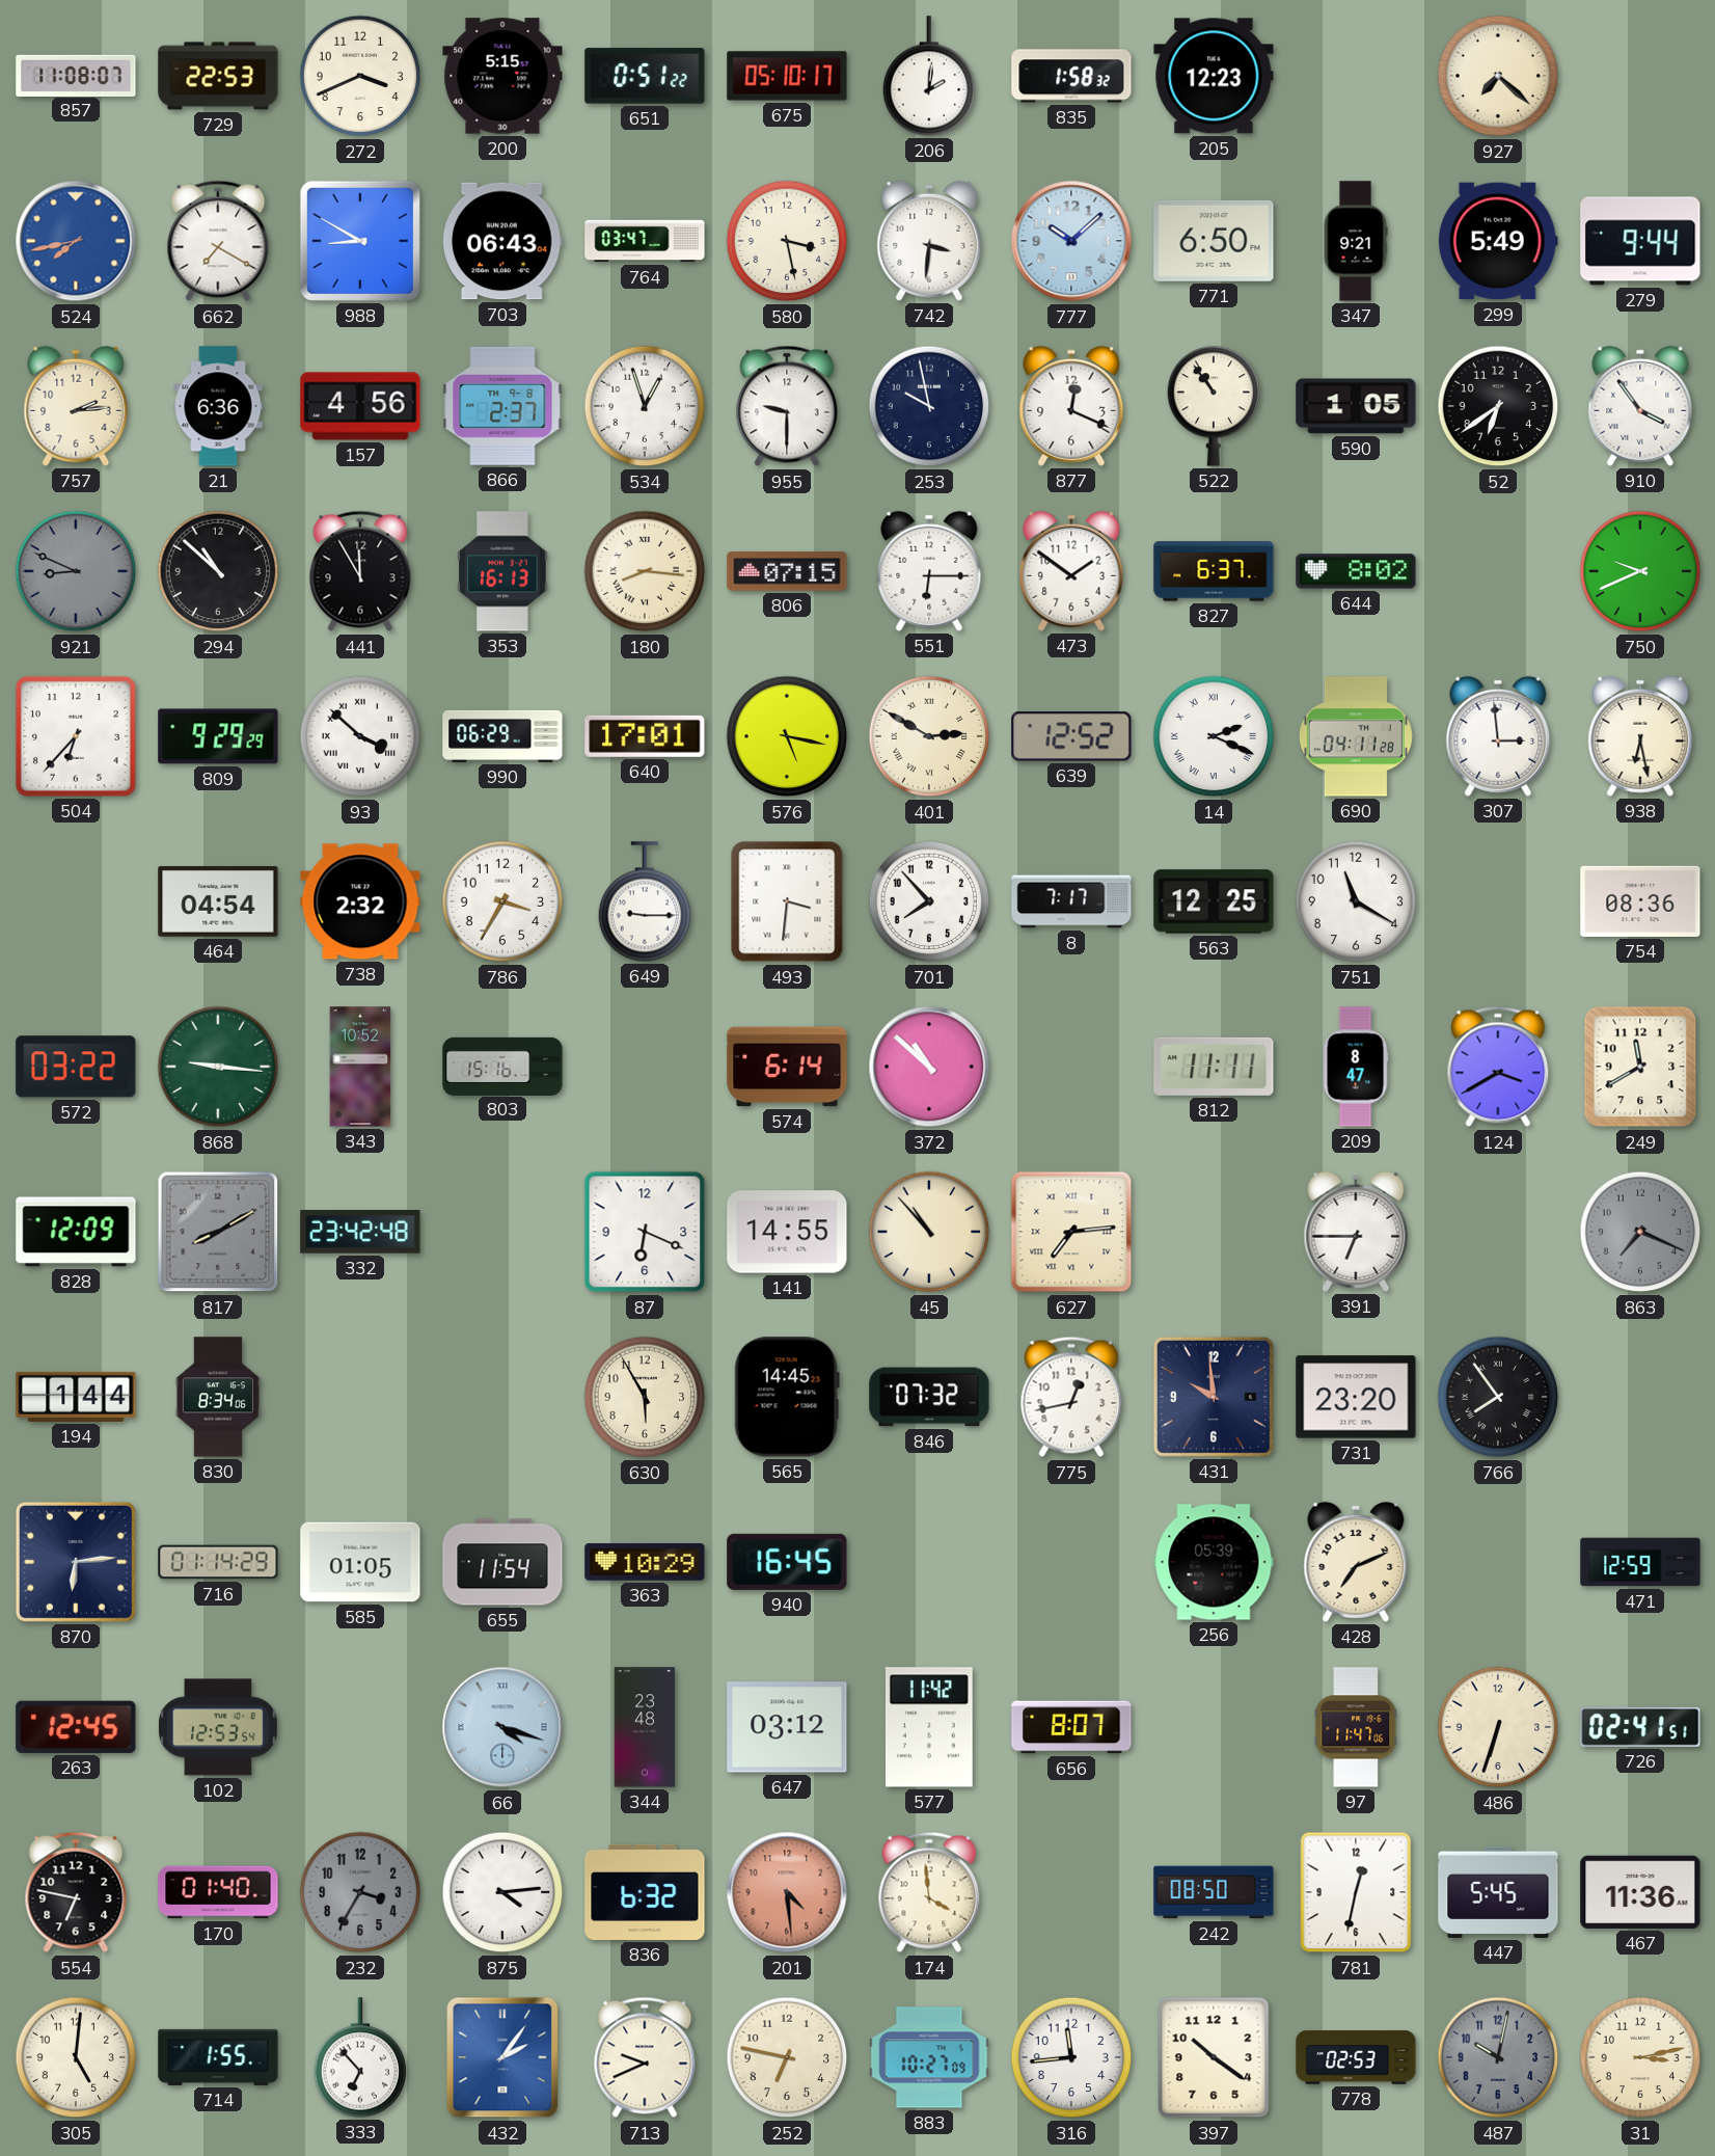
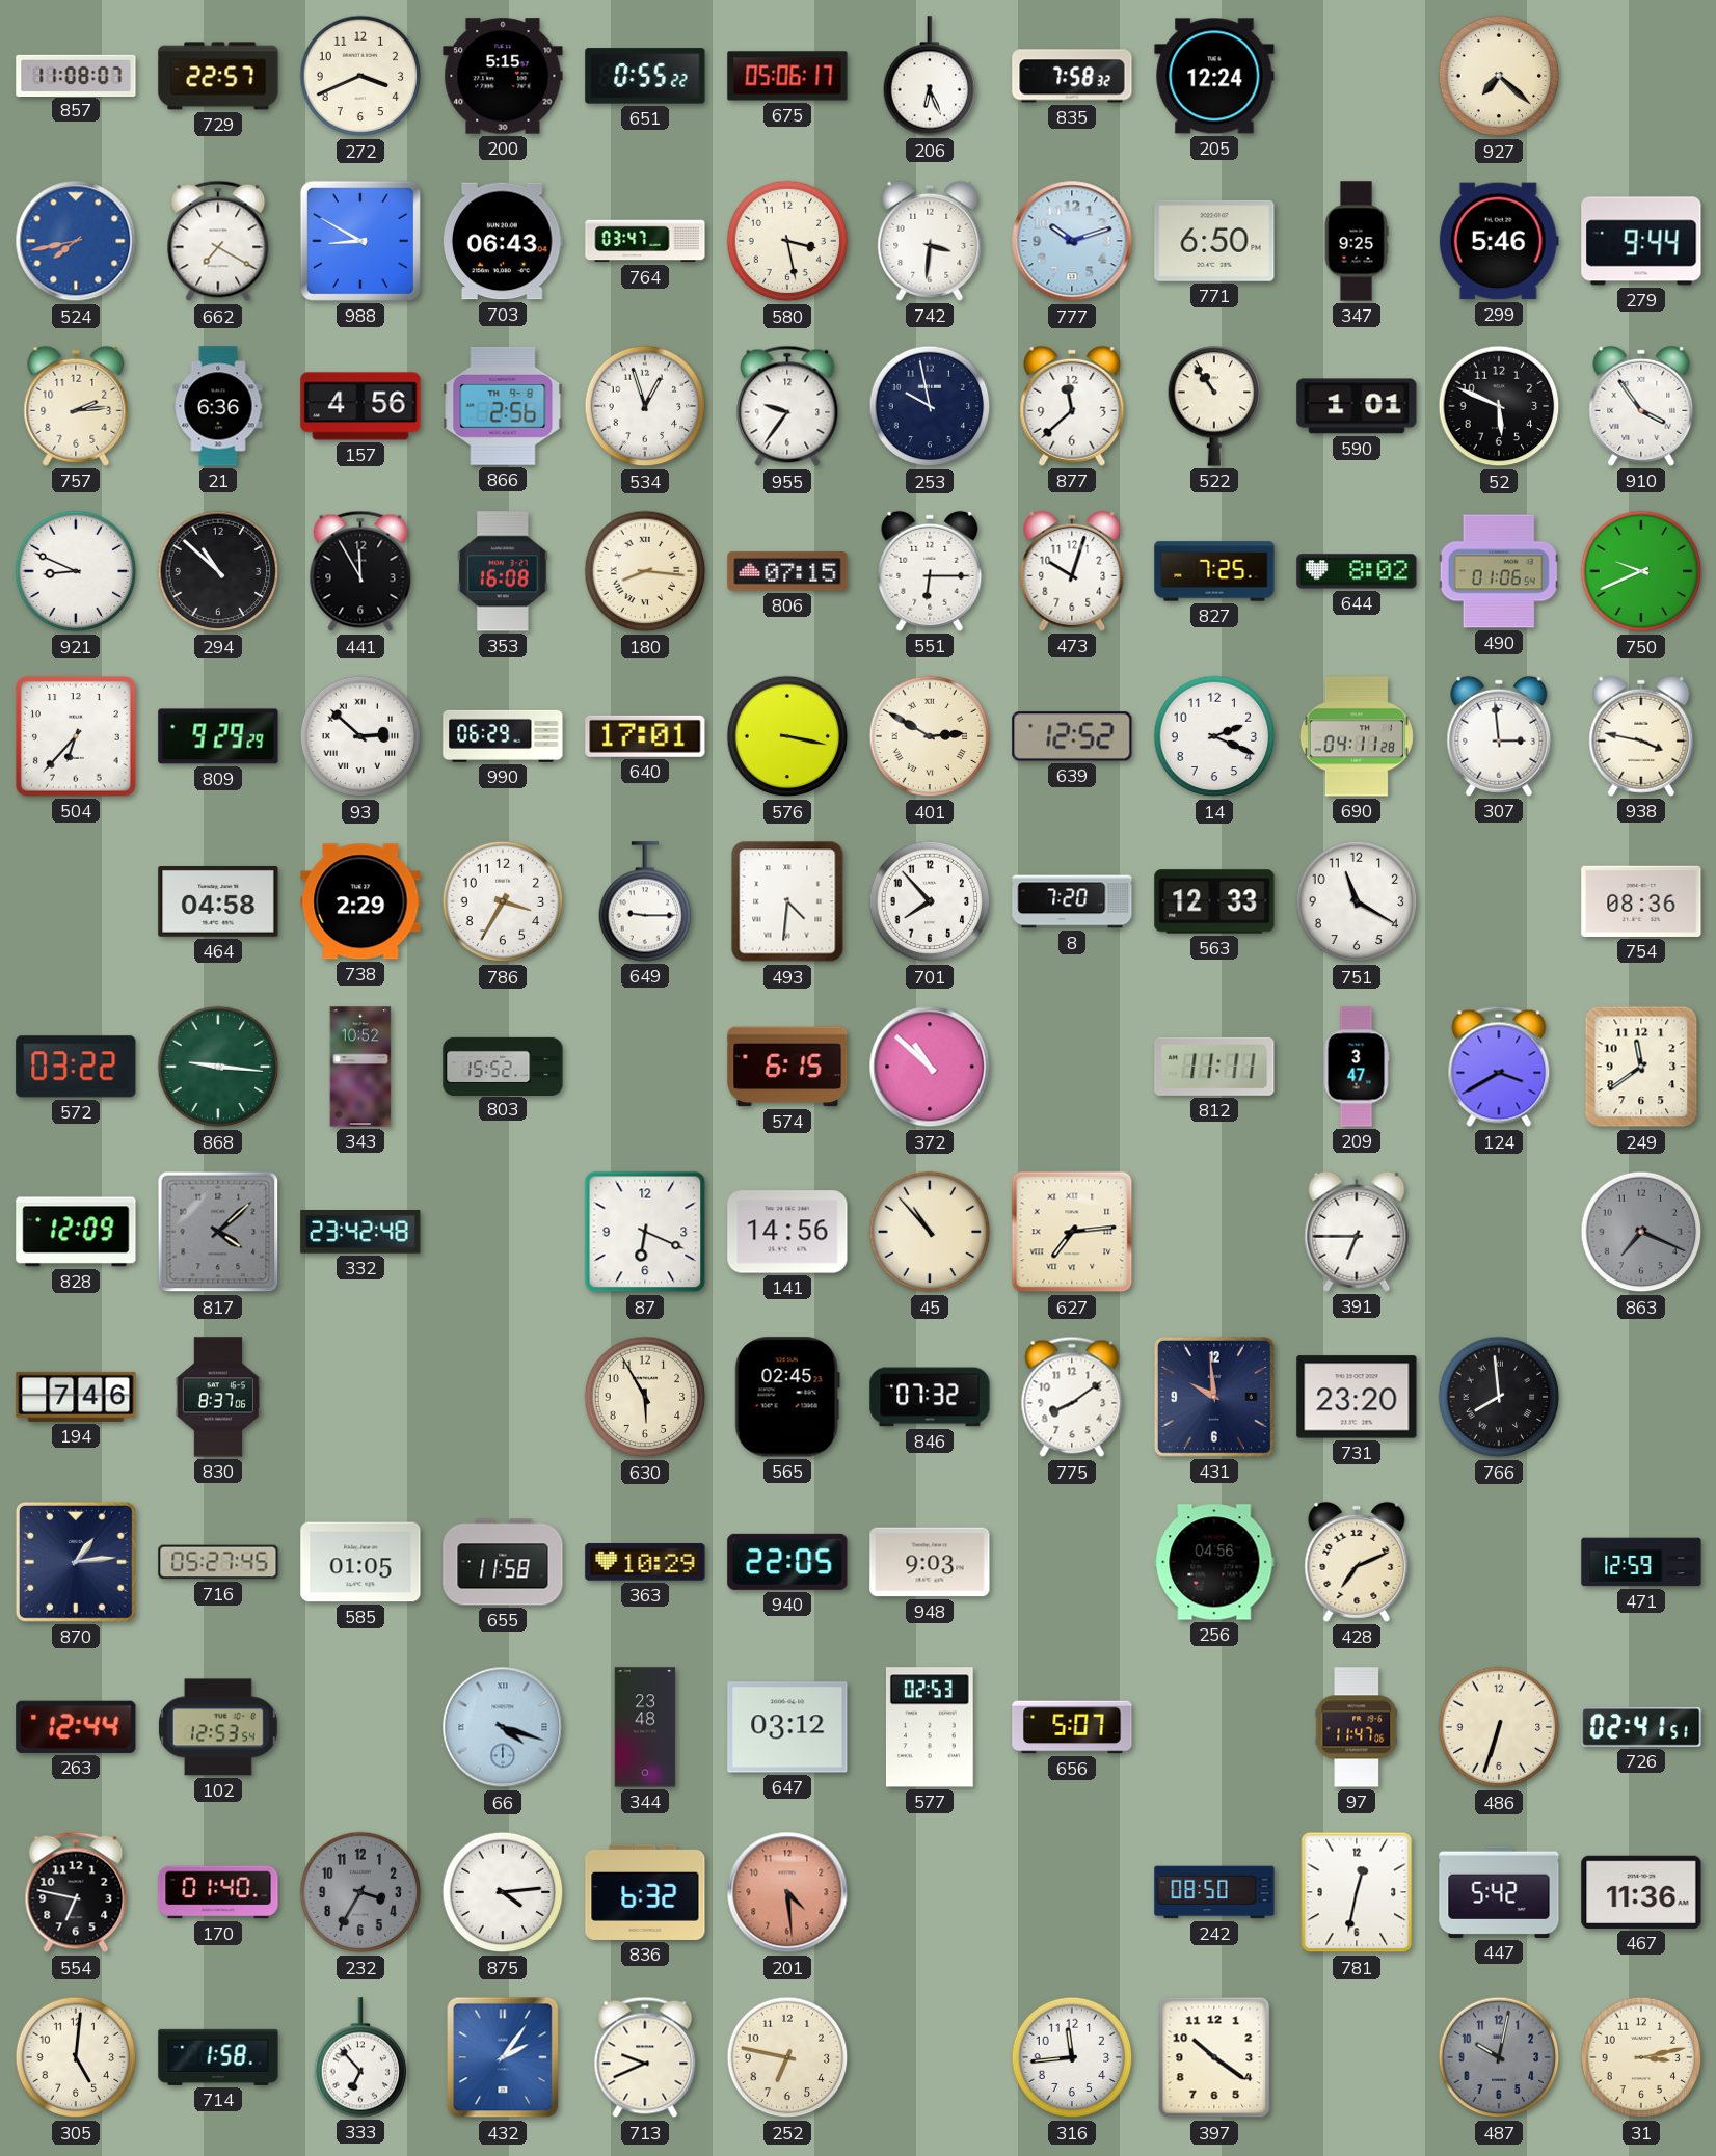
729: 22:53 -> 22:57
651: 0:51 -> 0:55
675: 05:10 -> 05:06
206: 2:01 -> 6:26
835: 1:58 -> 7:58
205: 12:23 -> 12:24
777: 10:08 -> 10:12
347: 9:21 -> 9:25
299: 5:49 -> 5:46
866: 2:37 -> 2:56
955: 9:30 -> 9:36
877: 12:19 -> 11:38
590: 1:05 -> 1:01
52: 6:39 -> 5:49
921 dial: grey -> white
353: 16:13 -> 16:08
473: 1:51 -> 10:03
827: 6:37 -> 7:25
490: none -> 01:06
93: 3:52 -> 2:52
576: 5:17 -> 3:17
14 numerals: Roman -> Arabic
938: 6:28 -> 3:47
464: 04:54 -> 04:58
738: 2:32 -> 2:29
493: 3:31 -> 4:31
8: 7:17 -> 7:20
563: 12:25 -> 12:33
803: 15:16 -> 15:52
574: 6:14 -> 6:15
209: 8:47 -> 3:47
249: 11:40 -> 11:39
817: 8:10 -> 4:08
141: 14:55 -> 14:56
194: 1:44 -> 7:46
830: 8:34 -> 8:37
565: 14:45 -> 02:45
775: 12:43 -> 8:09
766: 7:54 -> 7:59
870: 6:14 -> 1:14
716: 01:14 -> 05:27
655: 11:54 -> 11:58
940: 16:45 -> 22:05
948: none -> 9:03
256: 05:39 -> 04:56
263: 12:45 -> 12:44
577: 11:42 -> 02:53
656: 8:07 -> 5:07
174: 3:59 -> none
447: 5:45 -> 5:42
714: 1:55 -> 1:58
883: 10:27 -> none
778: 02:53 -> none
